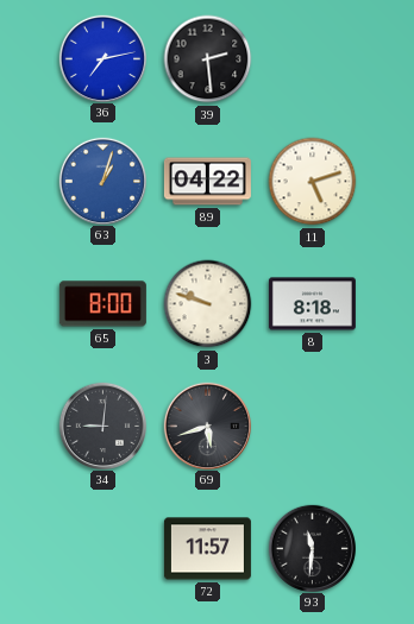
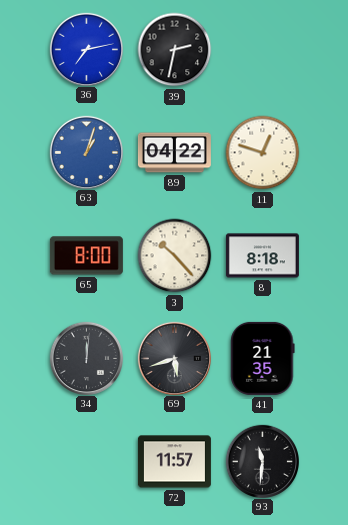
39: 2:29 -> 2:32
11: 5:12 -> 12:48
3: 9:48 -> 10:23
34: 9:01 -> 12:01
41: none -> 21:35
